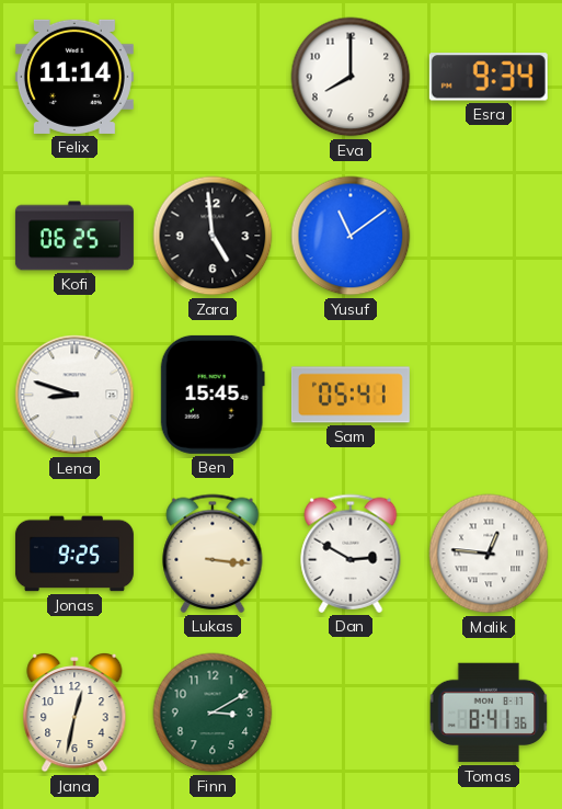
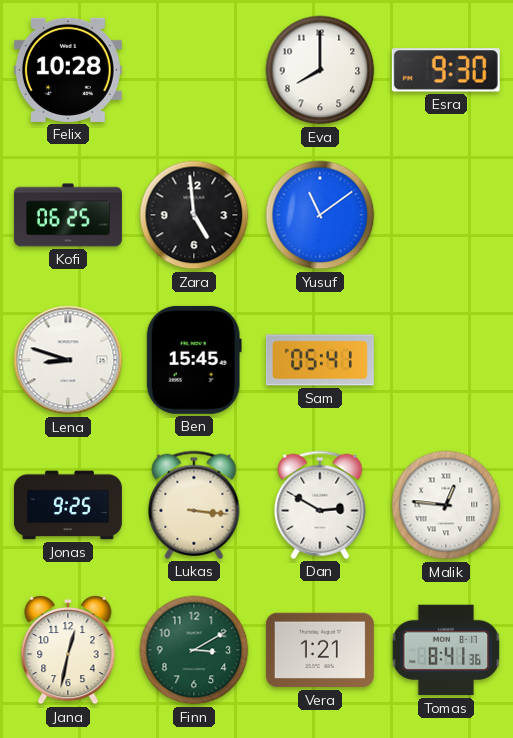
Felix: 11:14 -> 10:28
Esra: 9:34 -> 9:30
Vera: none -> 1:21
